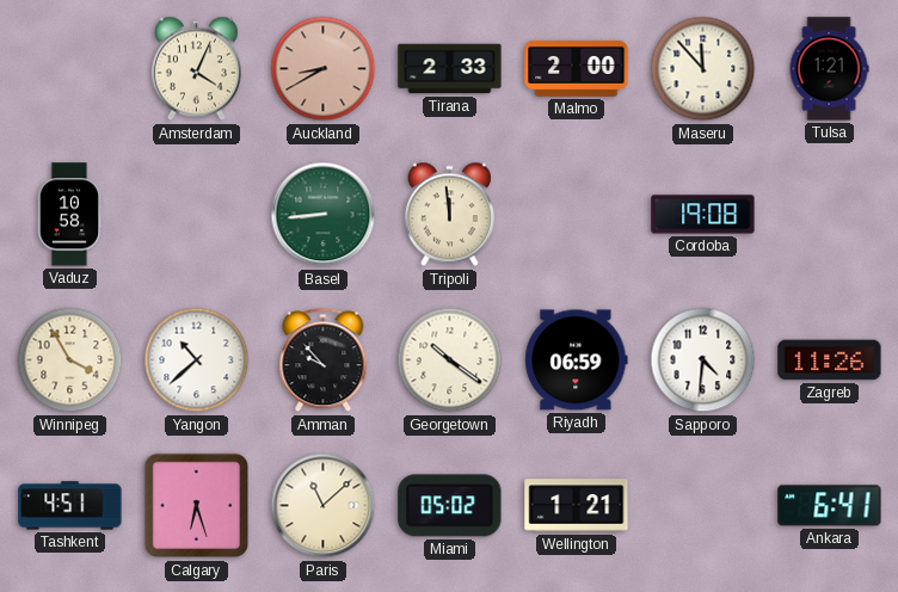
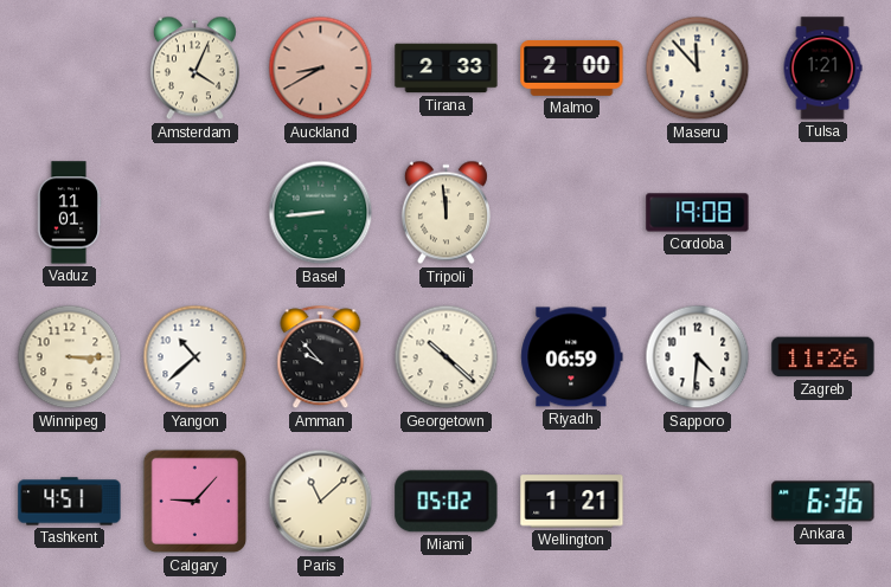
Vaduz: 10:58 -> 11:01
Winnipeg: 3:55 -> 3:15
Georgetown: 10:21 -> 10:22
Calgary: 6:27 -> 9:07
Ankara: 6:41 -> 6:36
